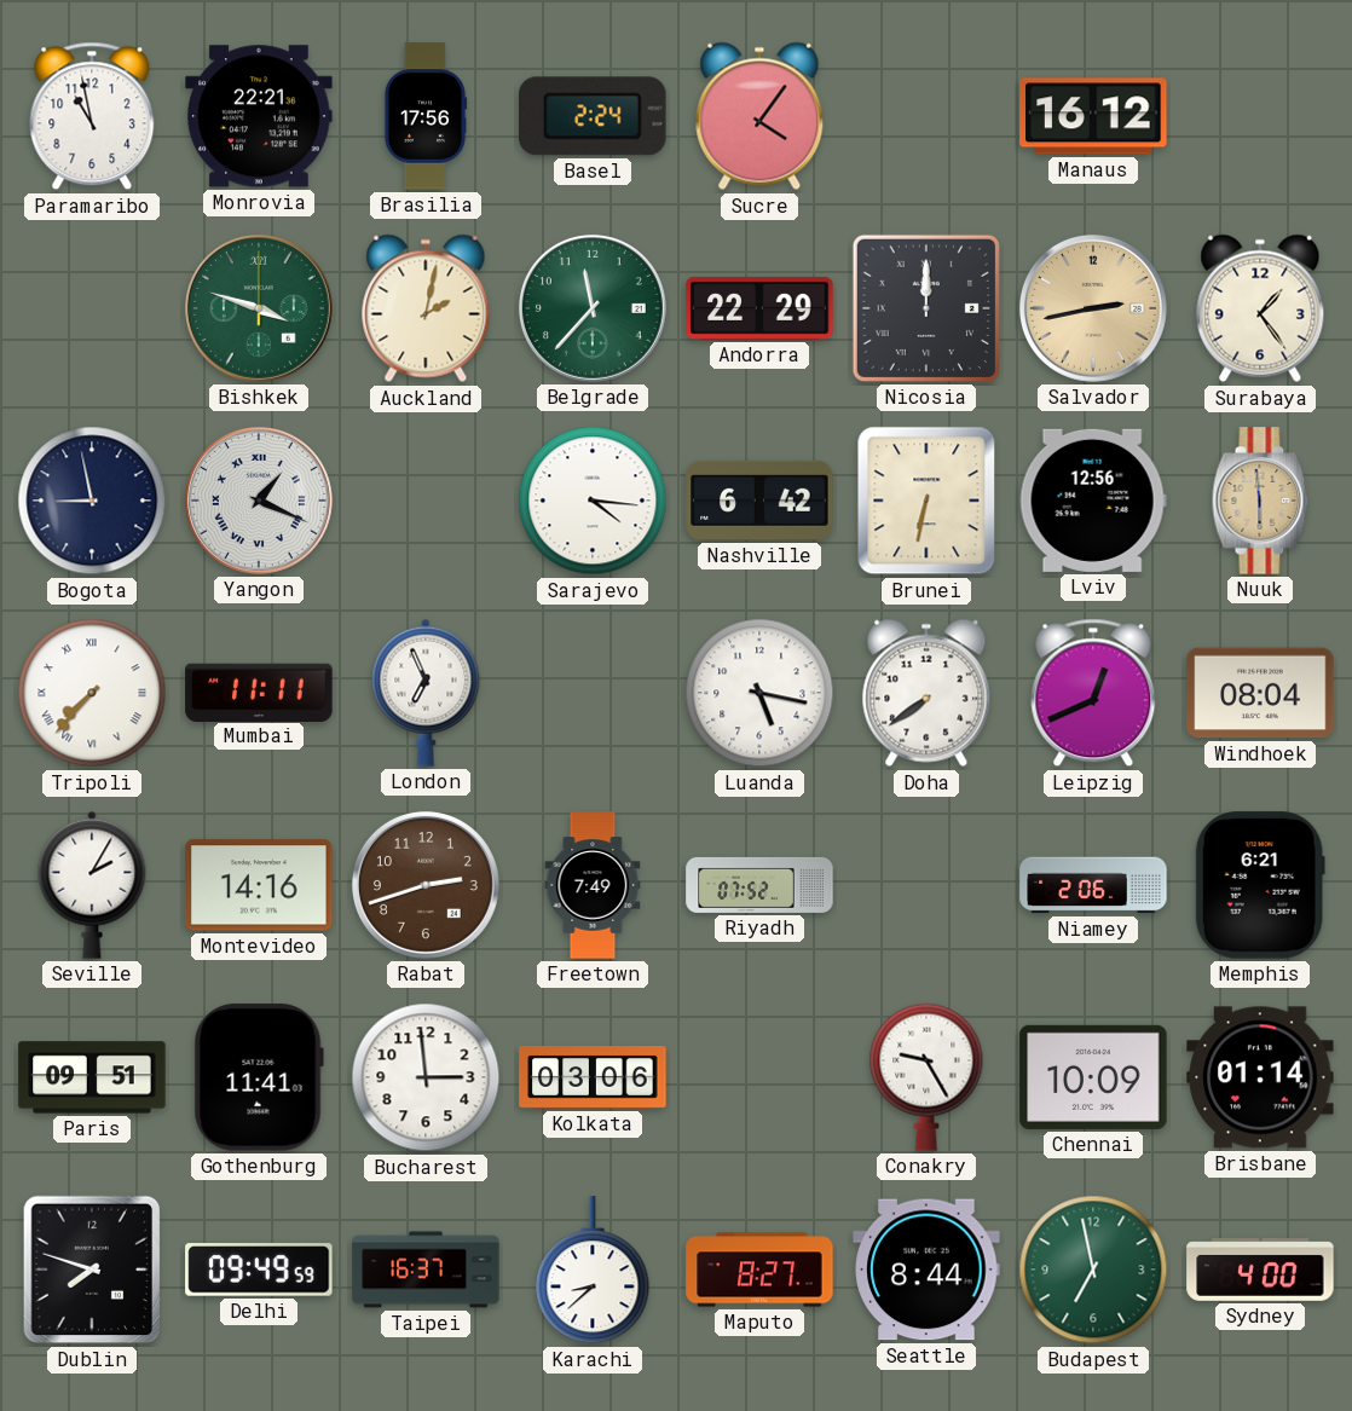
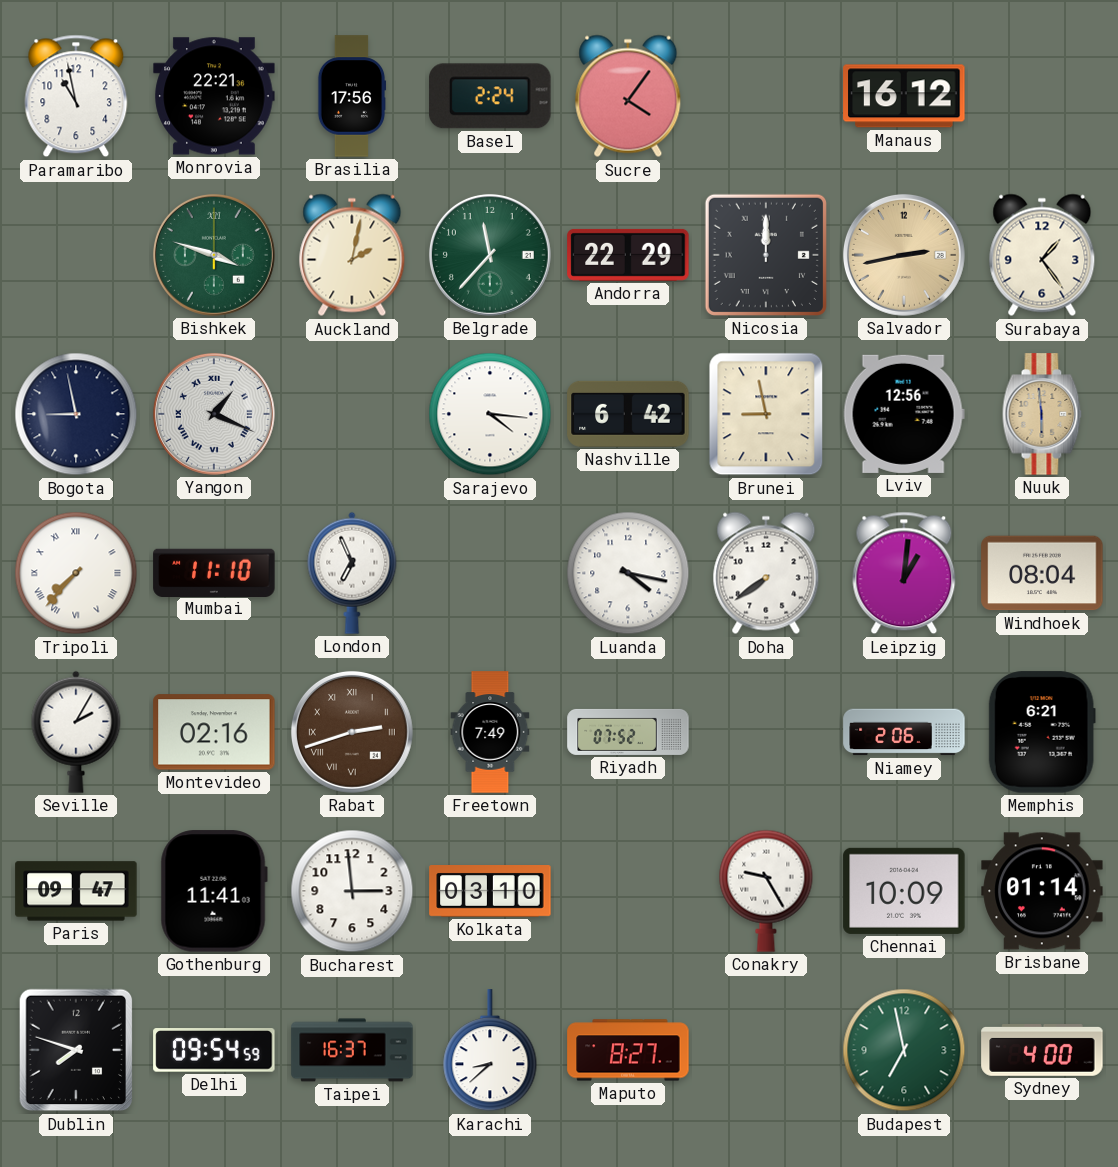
Brunei: 6:32 -> 8:58
Mumbai: 11:11 -> 11:10
Luanda: 5:17 -> 4:17
Leipzig: 12:41 -> 1:01
Montevideo: 14:16 -> 02:16
Rabat numerals: Arabic -> Roman
Paris: 09:51 -> 09:47
Kolkata: 03:06 -> 03:10
Delhi: 09:49 -> 09:54
Seattle: 8:44 -> none
